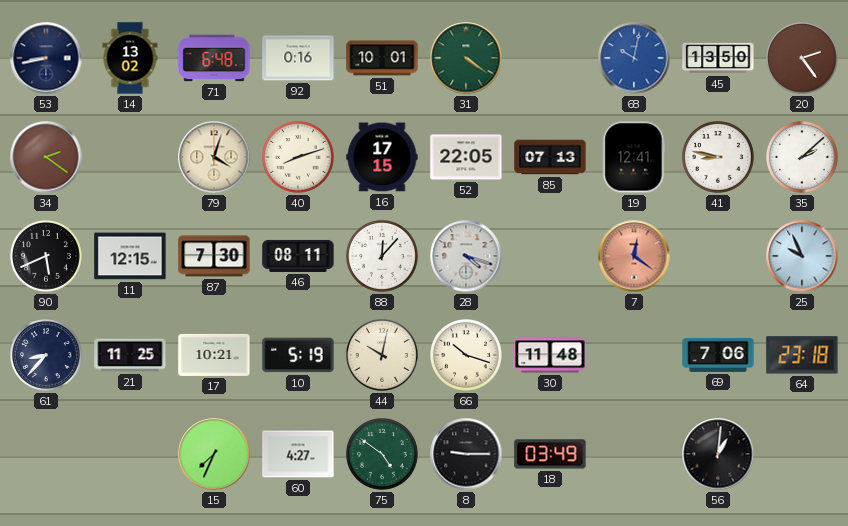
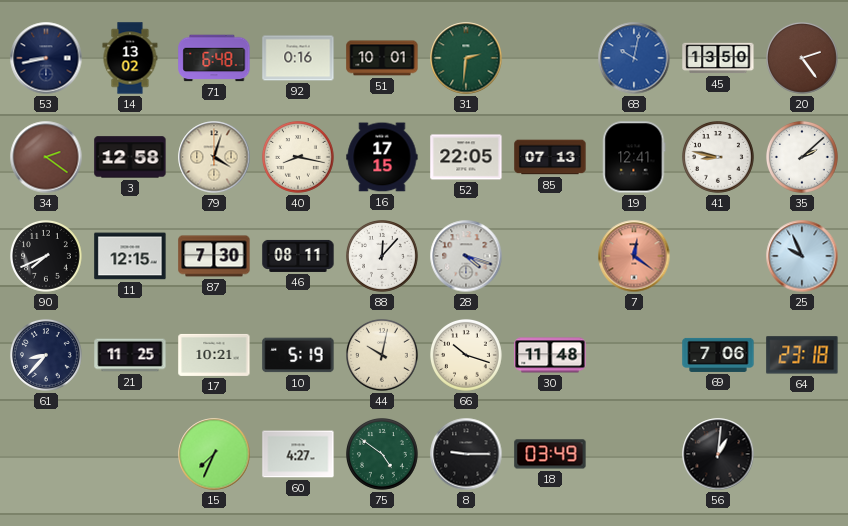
31: 4:21 -> 2:31
3: none -> 12:58
40: 8:12 -> 8:17
90: 5:41 -> 7:41
